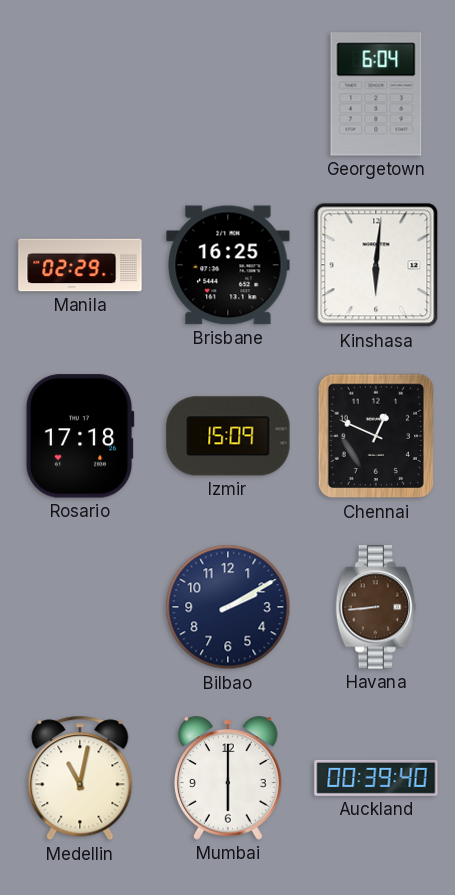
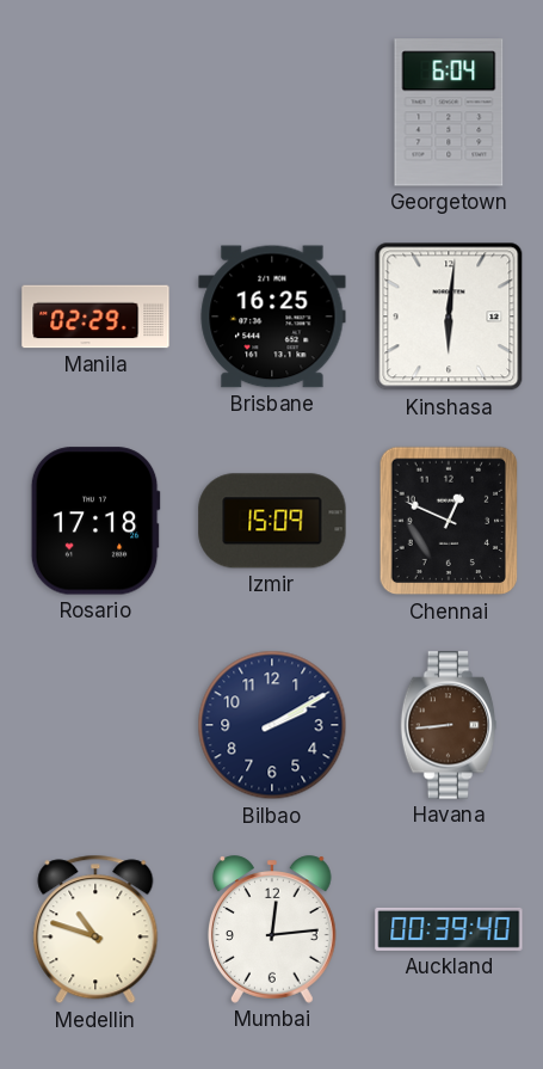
Medellin: 11:02 -> 10:48
Mumbai: 6:00 -> 12:14
